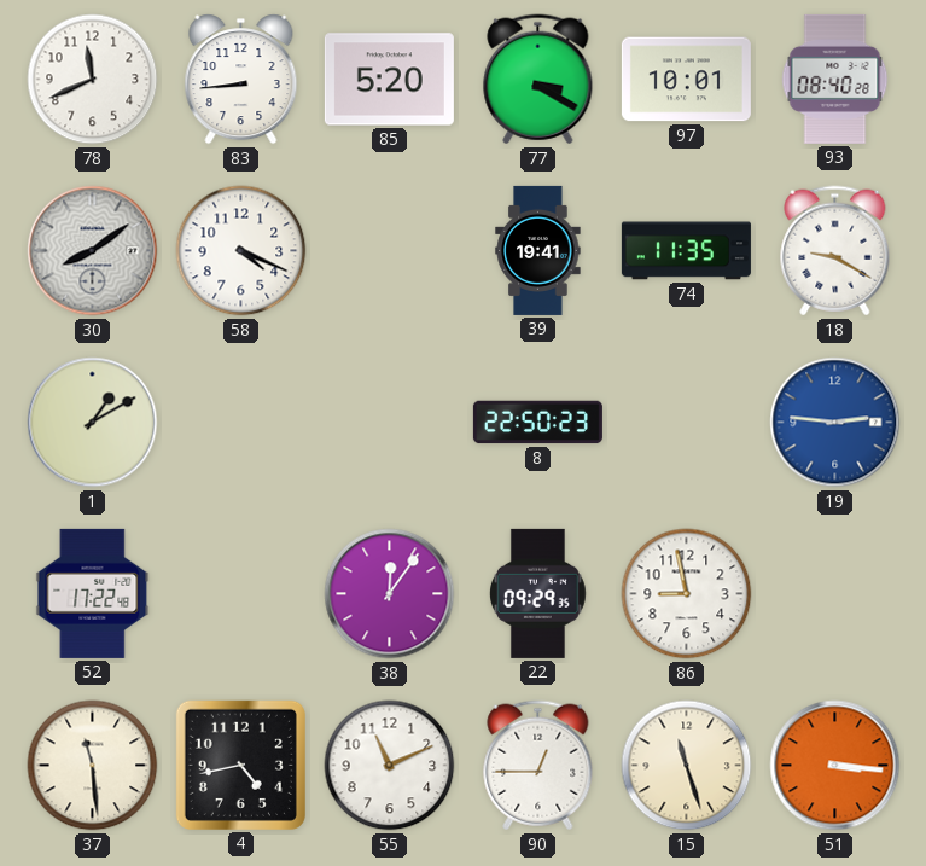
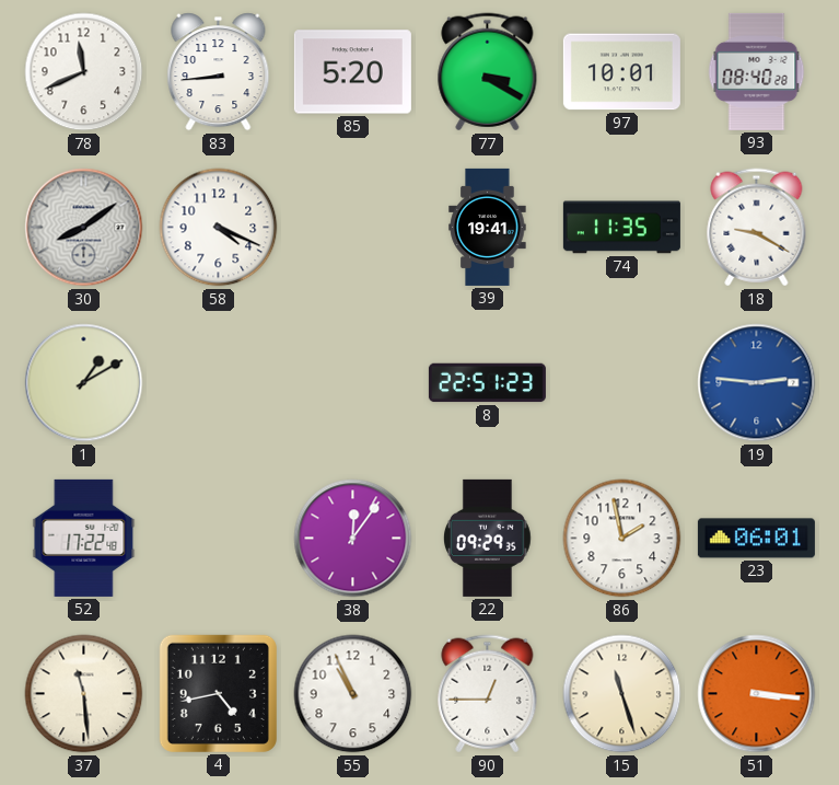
8: 22:50 -> 22:51
86: 8:58 -> 1:58
23: none -> 06:01
55: 11:11 -> 10:56
